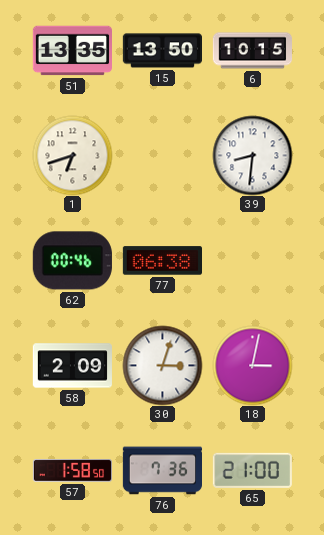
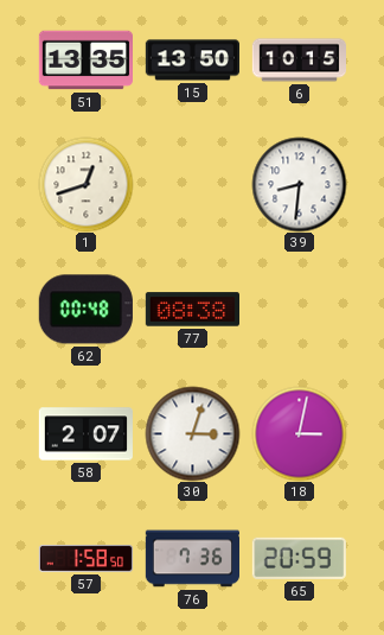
1: 6:42 -> 12:42
62: 00:46 -> 00:48
77: 06:38 -> 08:38
58: 2:09 -> 2:07
65: 21:00 -> 20:59
